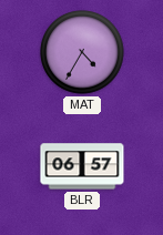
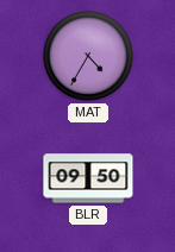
BLR: 06:57 -> 09:50
